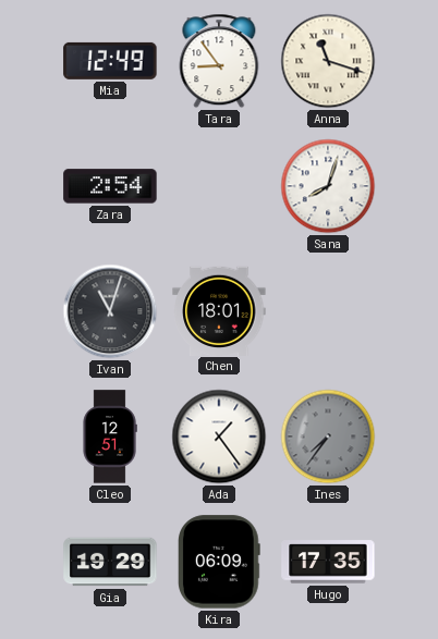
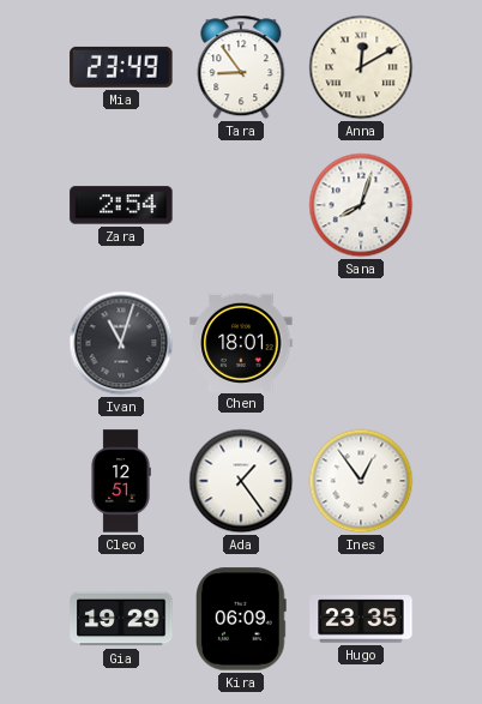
Mia: 12:49 -> 23:49
Anna: 11:18 -> 12:10
Ines: 7:36 -> 12:54
Ines dial: grey -> white
Hugo: 17:35 -> 23:35
